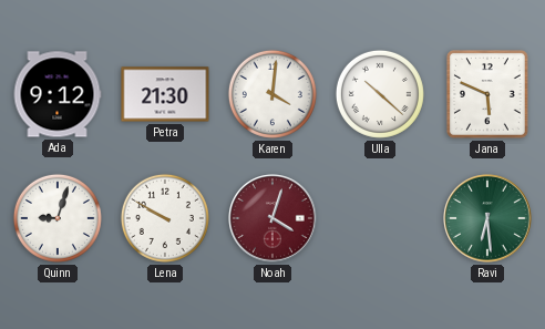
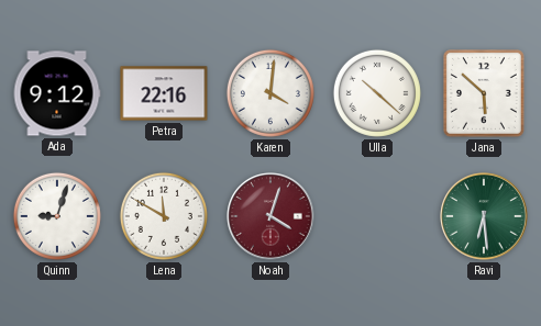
Petra: 21:30 -> 22:16
Jana: 5:49 -> 5:52
Lena: 9:50 -> 11:50
